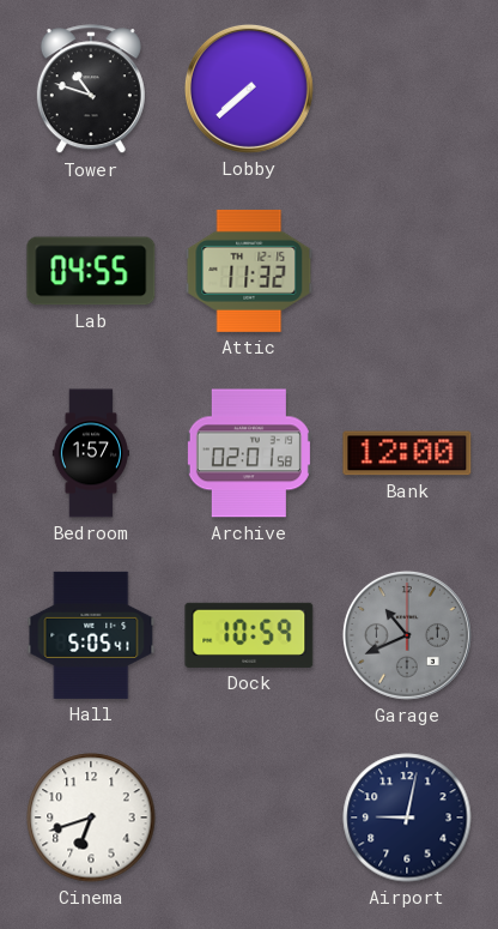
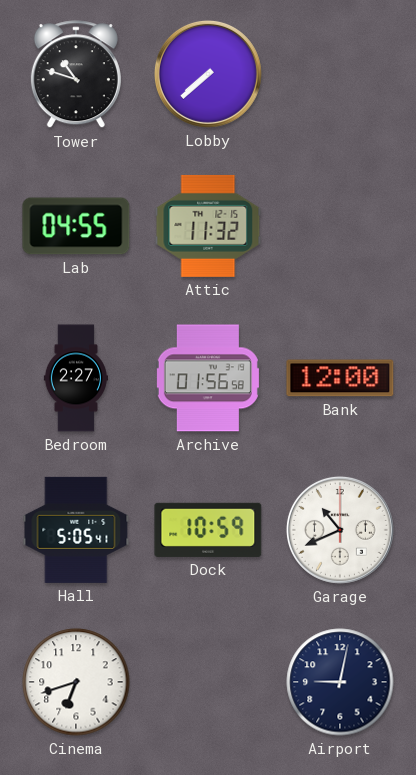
Bedroom: 1:57 -> 2:27
Archive: 02:01 -> 01:56
Garage dial: grey -> white
